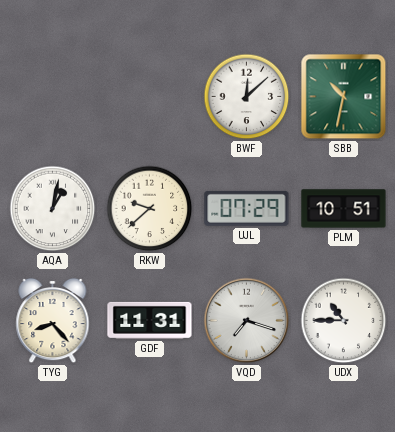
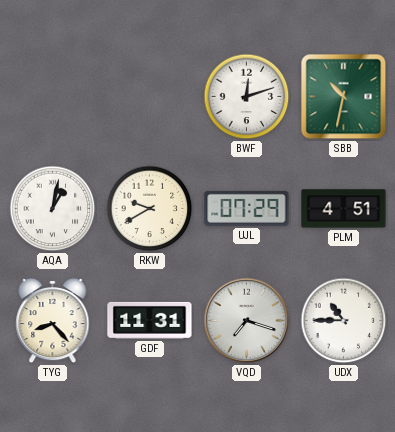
BWF: 12:08 -> 12:12
RKW: 9:38 -> 9:40
PLM: 10:51 -> 4:51
